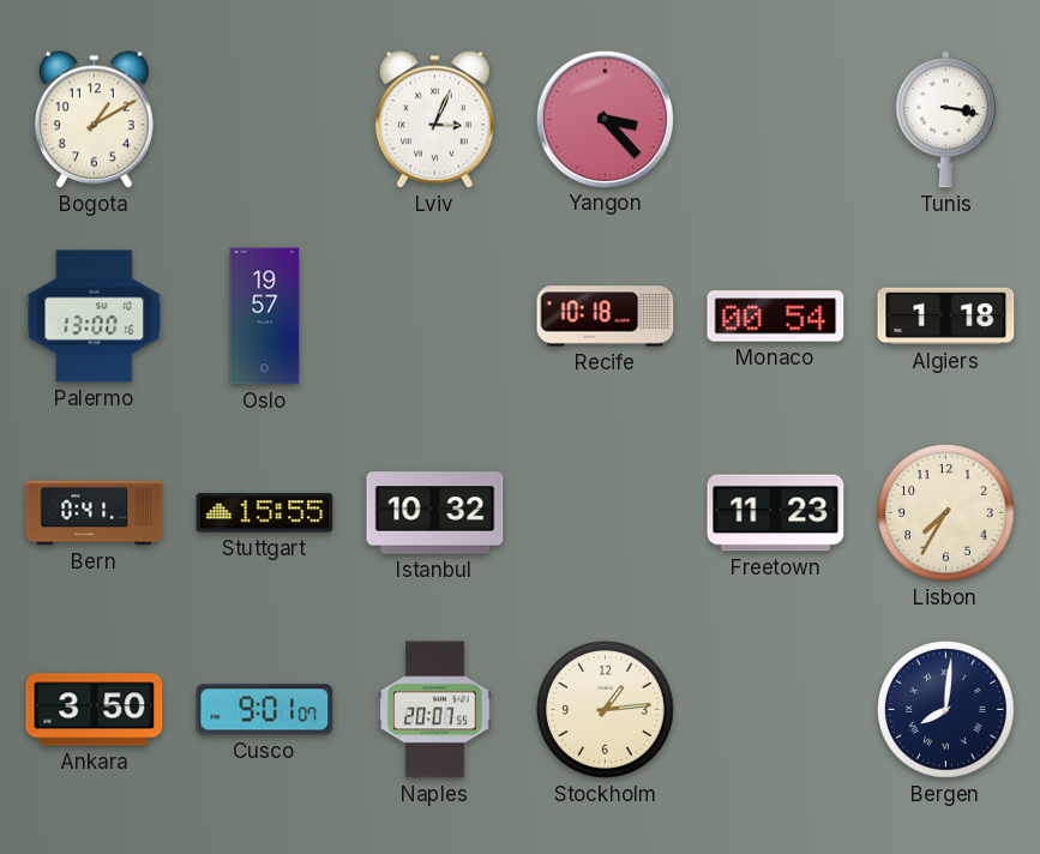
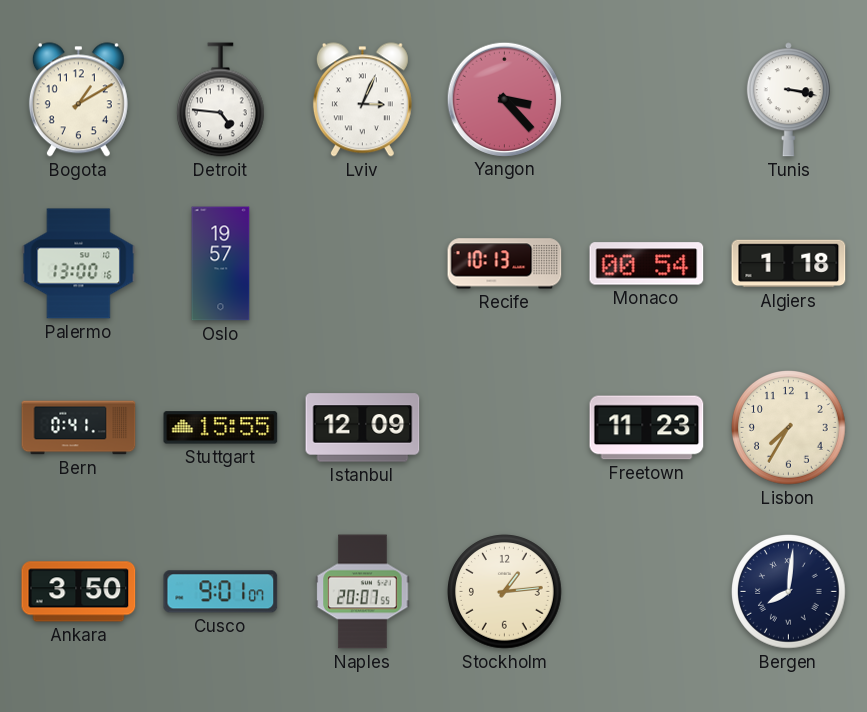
Detroit: none -> 4:46
Recife: 10:18 -> 10:13
Istanbul: 10:32 -> 12:09
